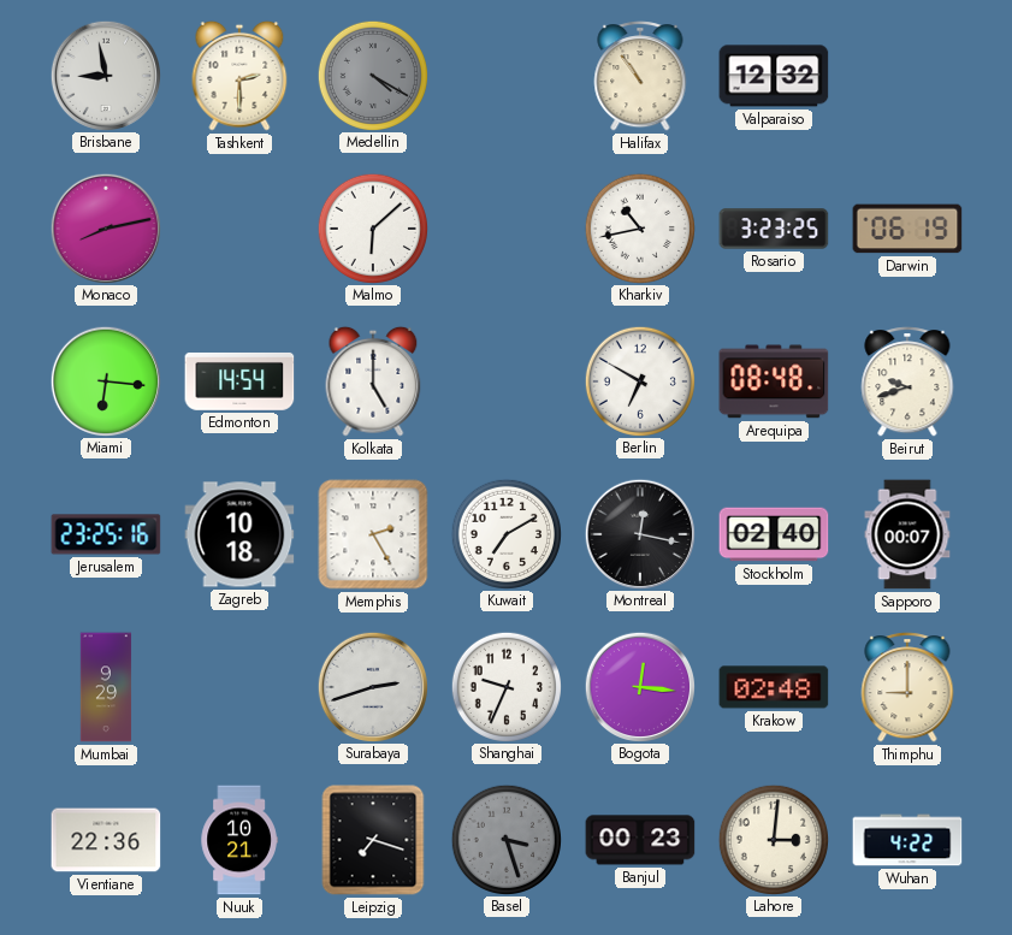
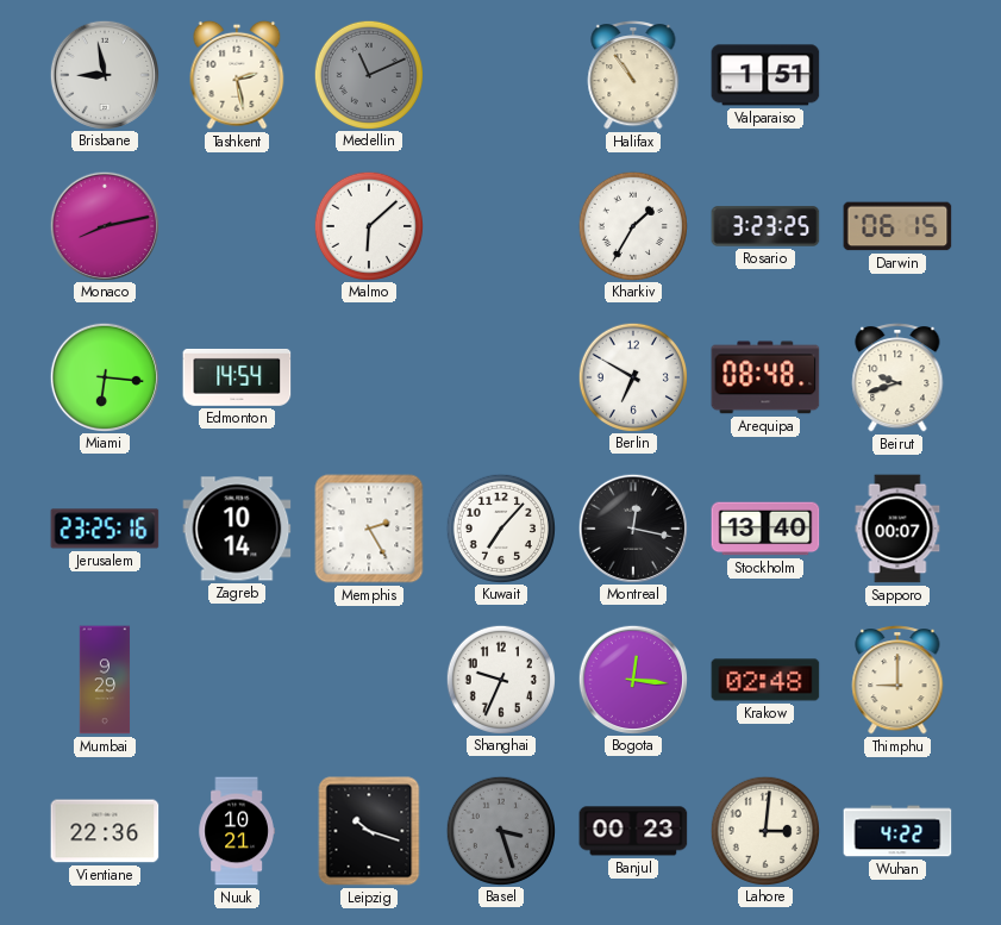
Tashkent: 2:30 -> 2:28
Medellin: 4:20 -> 11:11
Valparaiso: 12:32 -> 1:51
Kharkiv: 10:43 -> 1:35
Darwin: 06:19 -> 06:15
Kolkata: 5:00 -> none
Zagreb: 10:18 -> 10:14
Kuwait: 7:10 -> 7:07
Stockholm: 02:40 -> 13:40
Surabaya: 2:42 -> none
Leipzig: 7:18 -> 10:18
